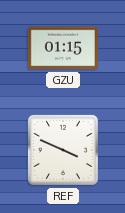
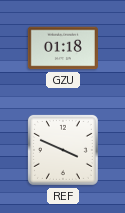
GZU: 01:15 -> 01:18
